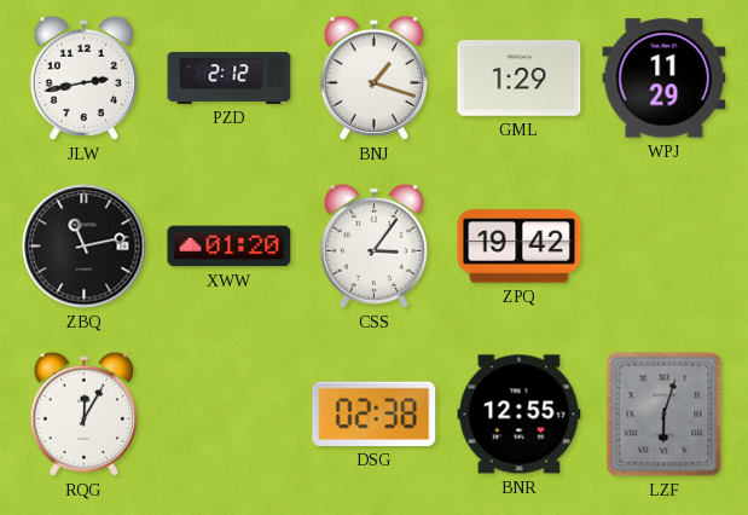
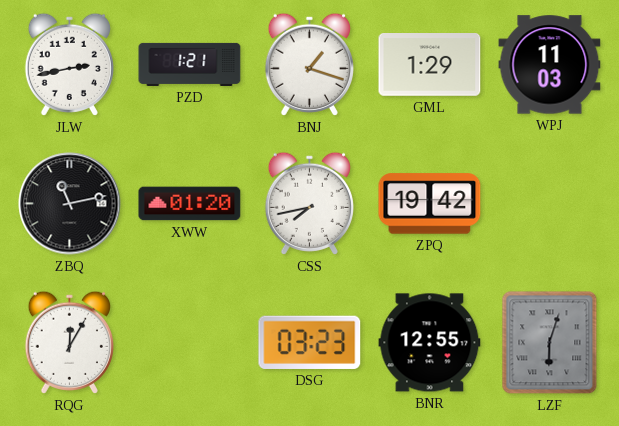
PZD: 2:12 -> 1:21
WPJ: 11:29 -> 11:03
CSS: 3:06 -> 7:43
DSG: 02:38 -> 03:23
